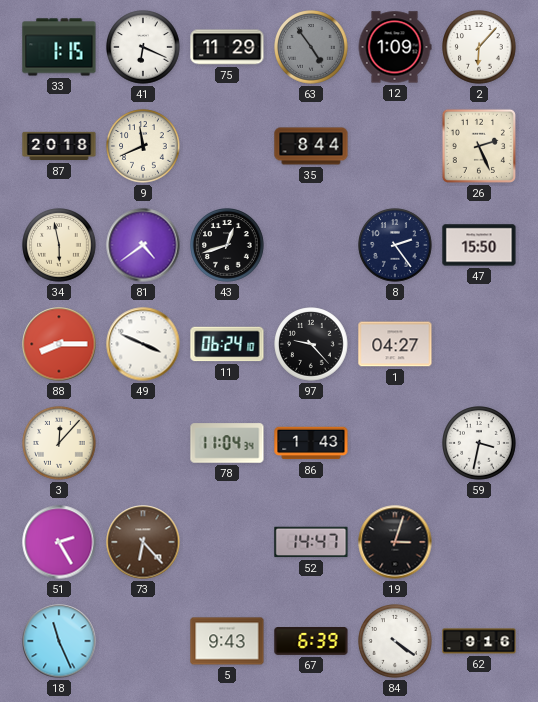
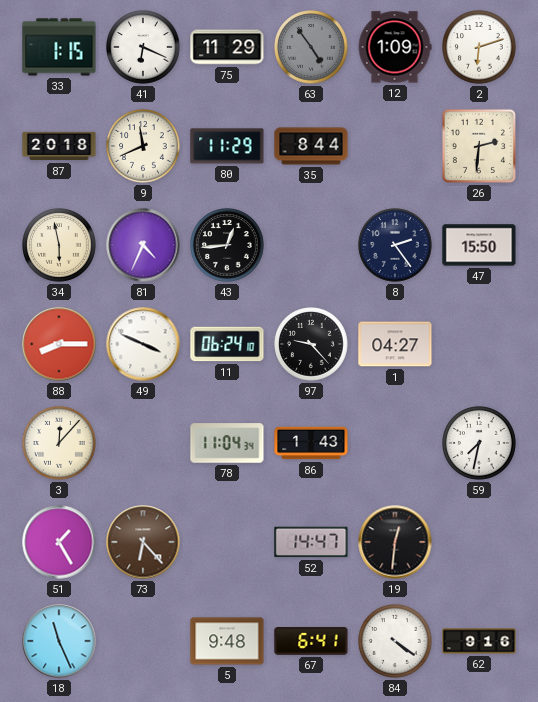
2: 6:07 -> 6:12
80: none -> 11:29
26: 2:26 -> 2:31
81: 4:39 -> 4:34
43: 12:42 -> 12:44
59: 3:32 -> 7:32
51: 2:25 -> 1:25
19: 3:03 -> 12:31
5: 9:43 -> 9:48
67: 6:39 -> 6:41
